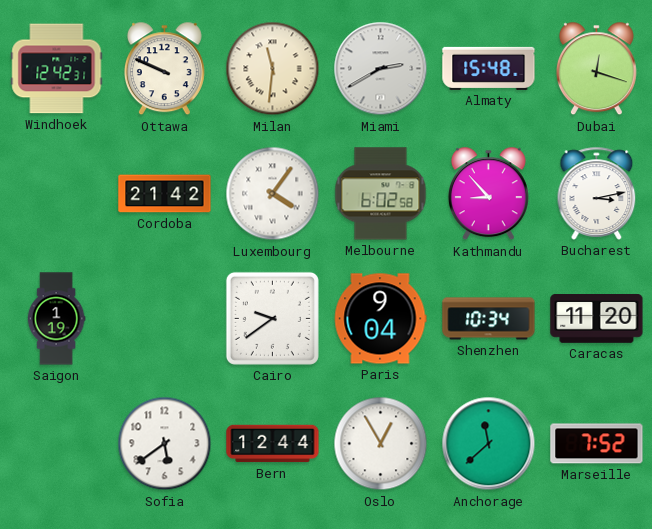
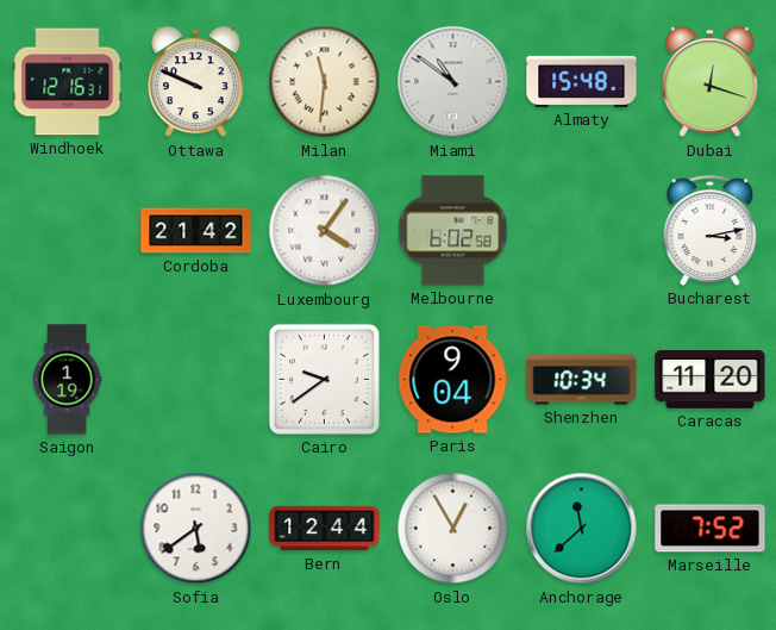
Windhoek: 12:42 -> 12:16
Miami: 2:40 -> 10:51
Kathmandu: 8:53 -> none
